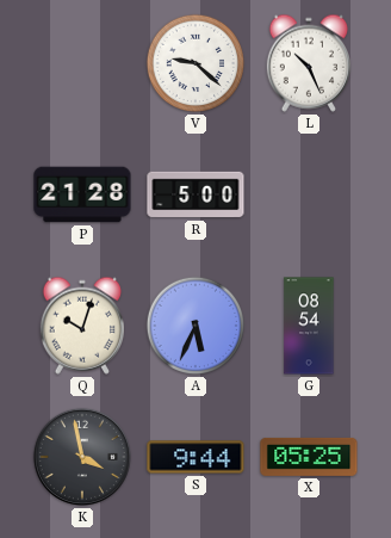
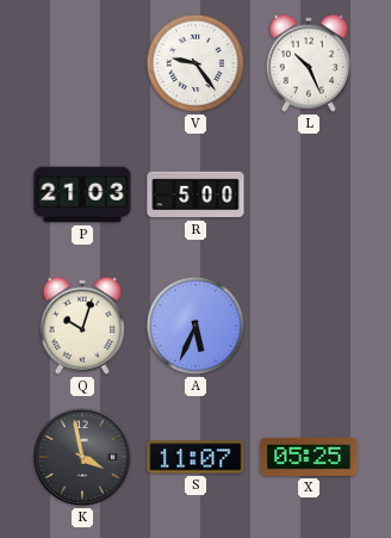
V: 9:22 -> 9:24
P: 21:28 -> 21:03
G: 08:54 -> none
S: 9:44 -> 11:07
